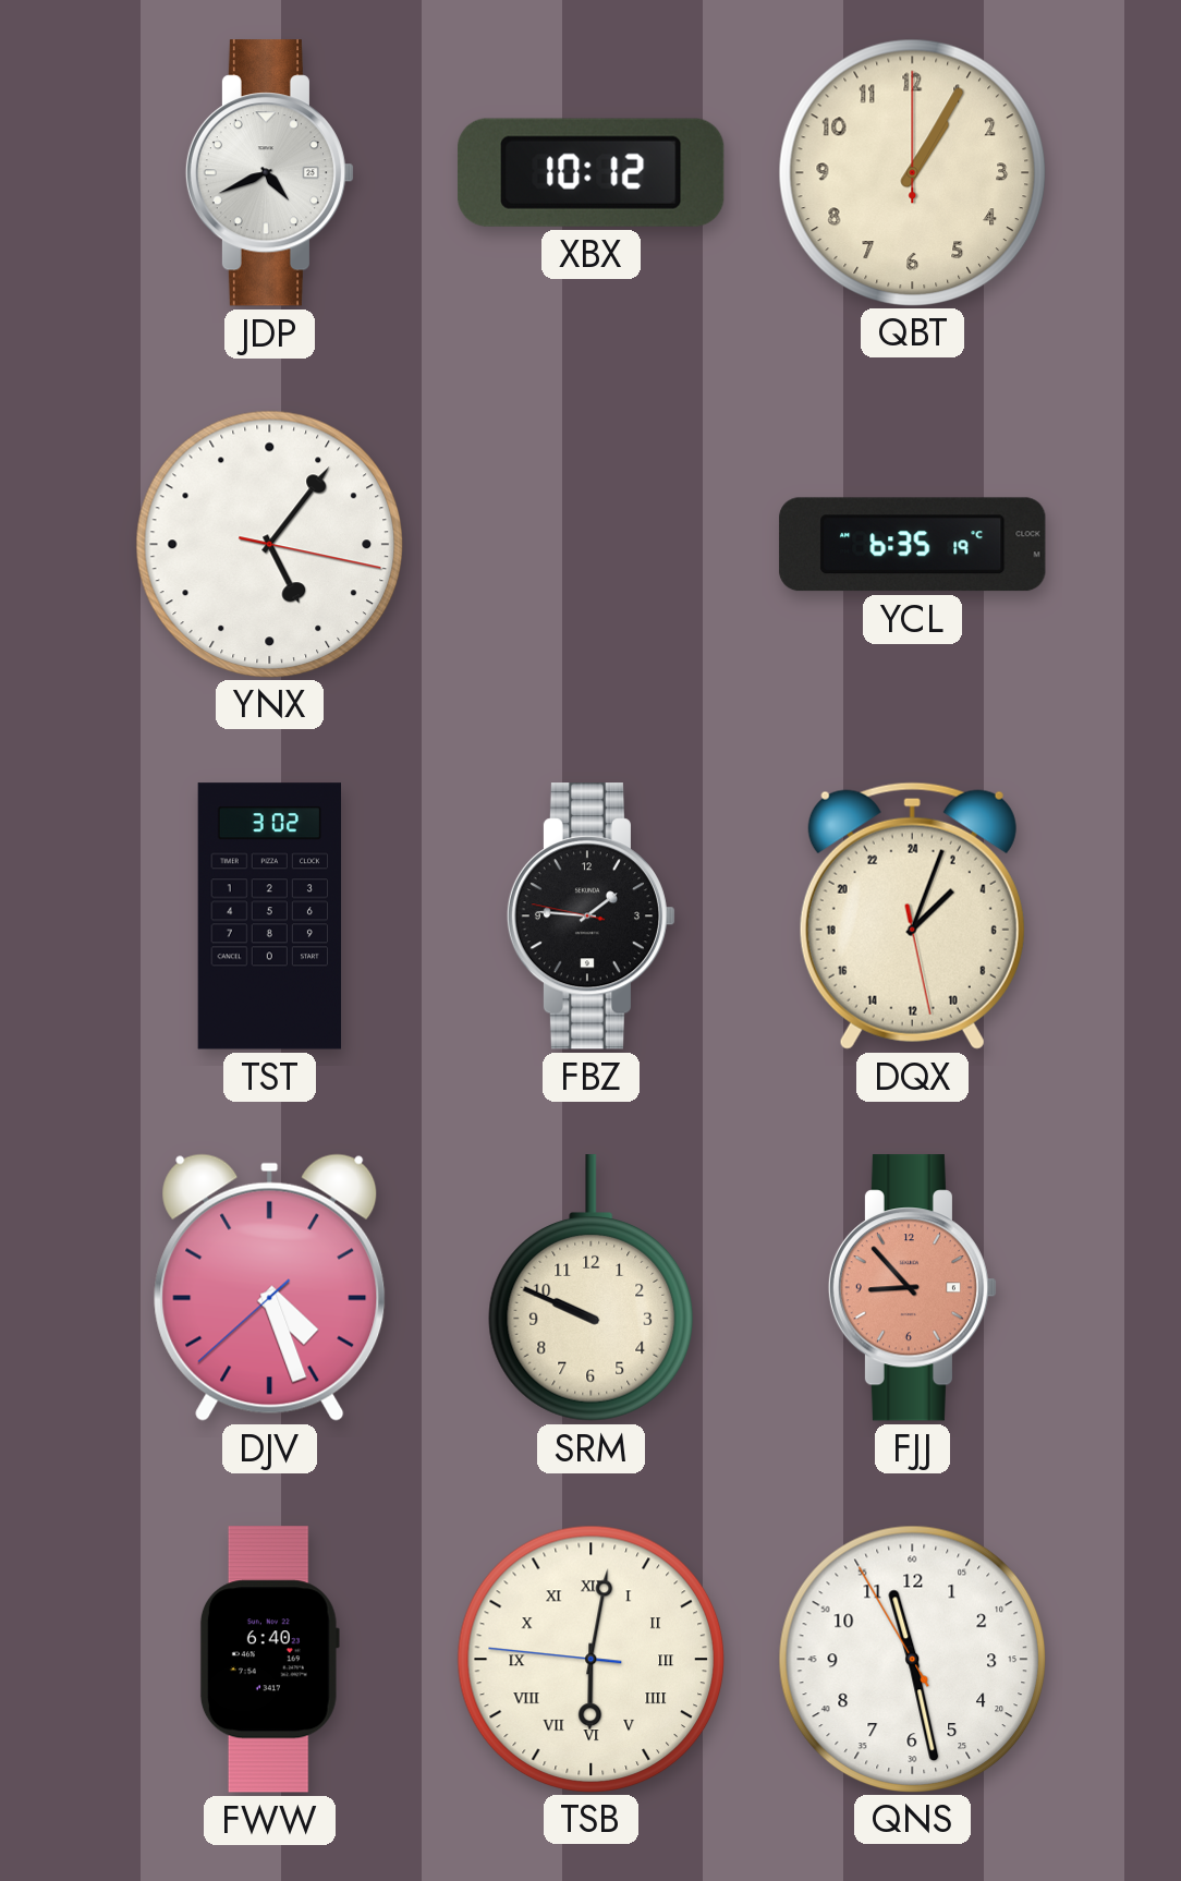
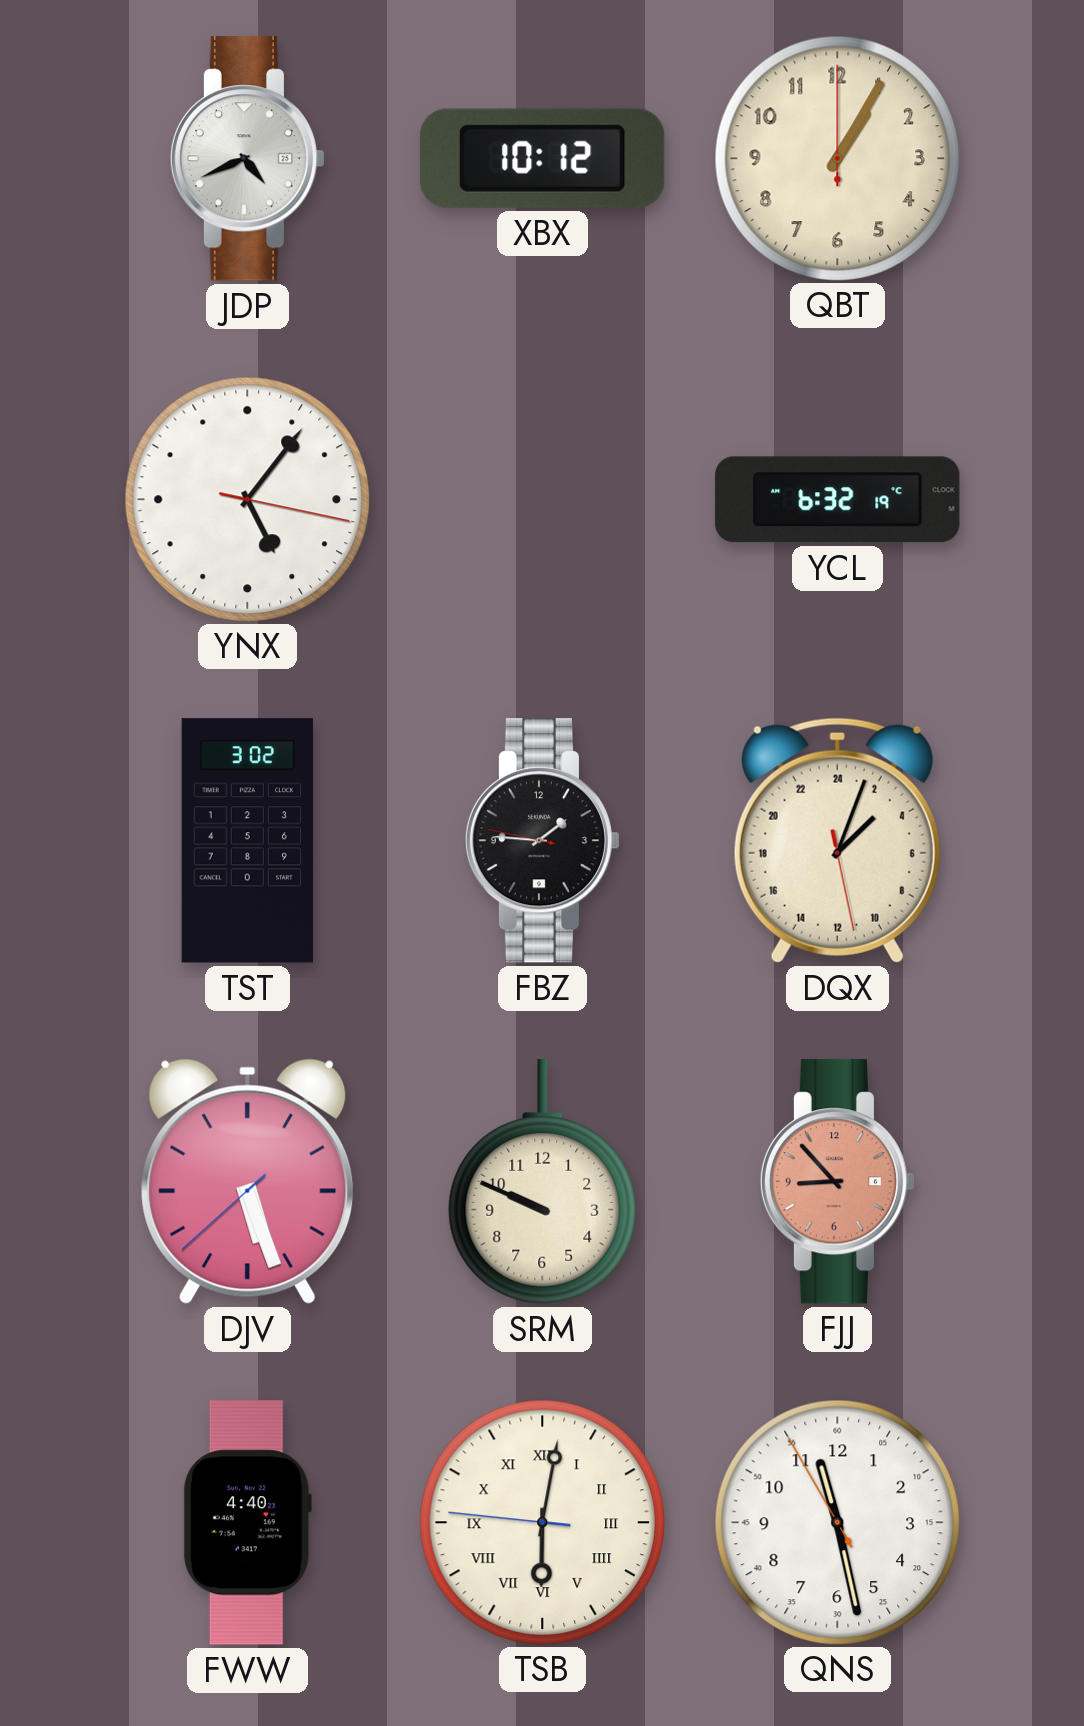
YCL: 6:35 -> 6:32
DJV: 4:26 -> 5:26
FWW: 6:40 -> 4:40
